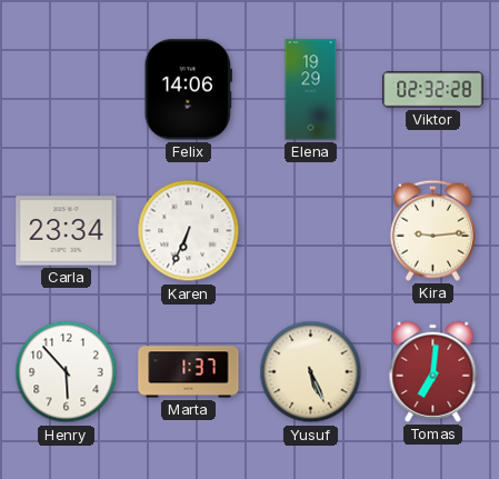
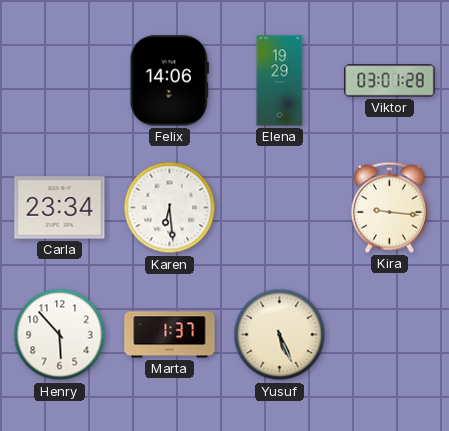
Viktor: 02:32 -> 03:01
Karen: 6:34 -> 6:29
Kira: 9:14 -> 9:16
Tomas: 7:01 -> none
